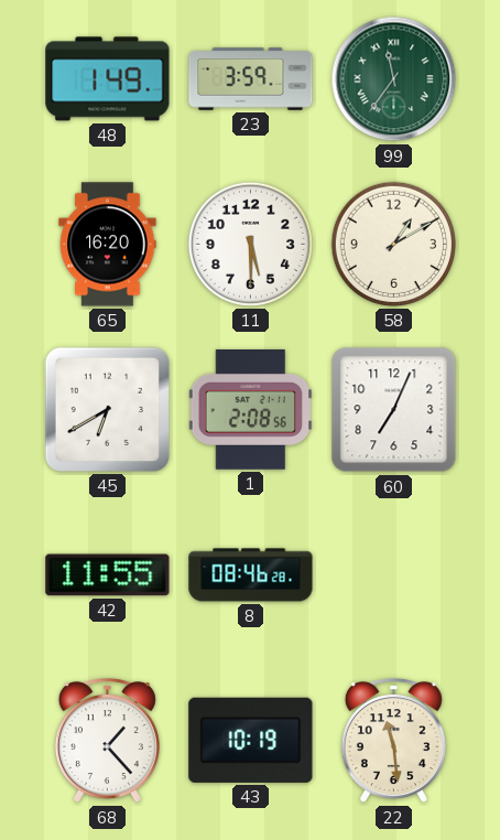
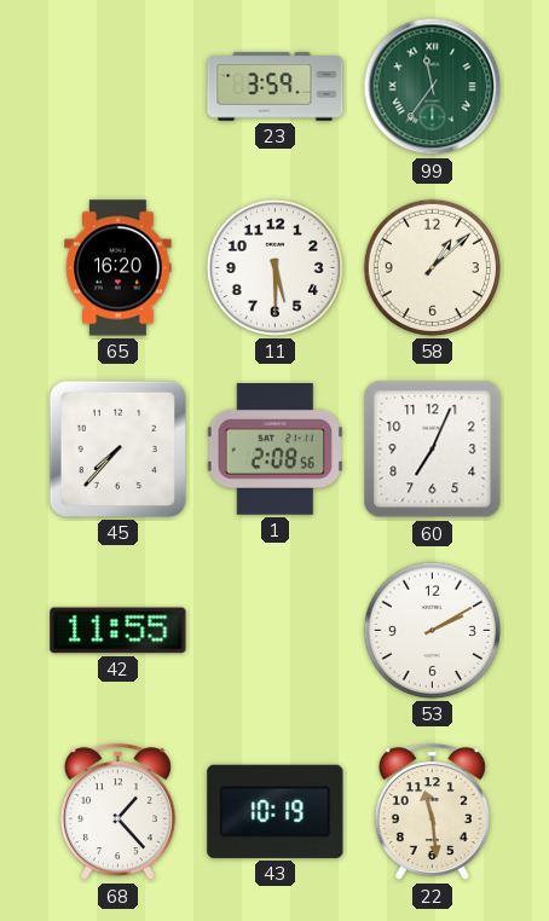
48: 1:49 -> none
58: 1:10 -> 1:08
45: 6:40 -> 7:37
8: 08:46 -> none
53: none -> 2:10
